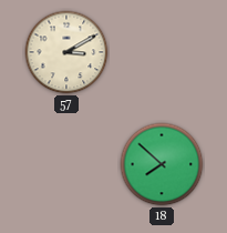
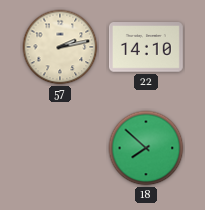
57: 3:10 -> 2:13
22: none -> 14:10
